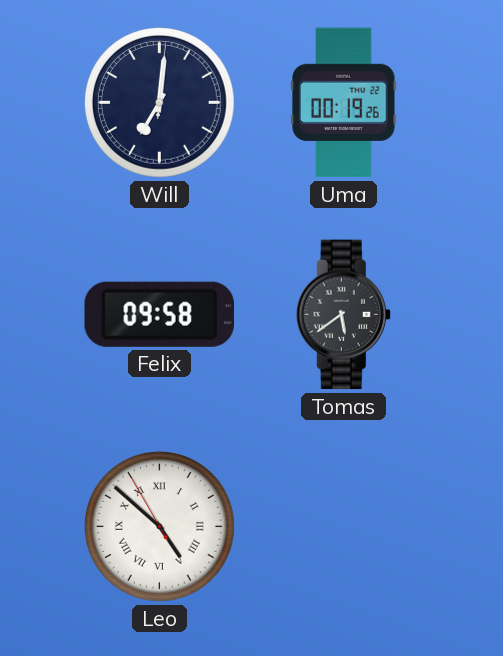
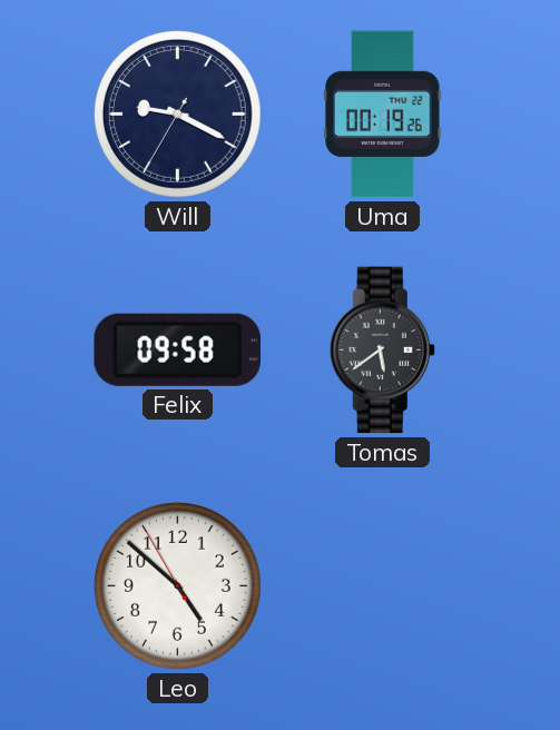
Will: 7:01 -> 9:19
Leo numerals: Roman -> Arabic
